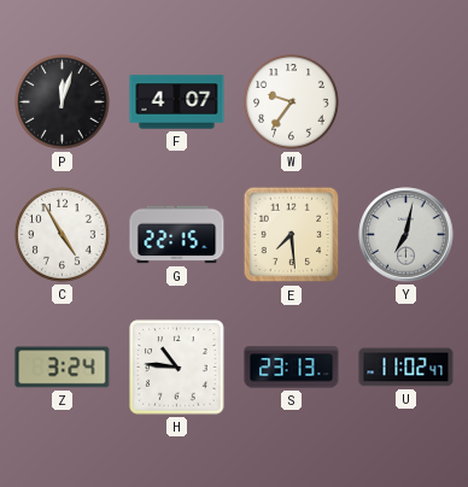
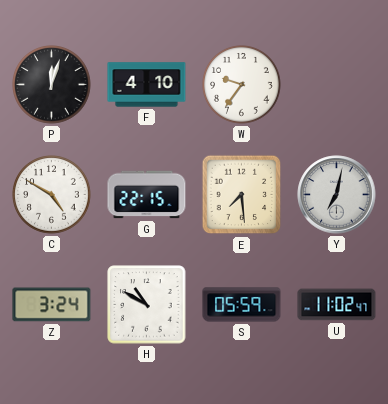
F: 4:07 -> 4:10
C: 4:55 -> 4:50
H: 10:46 -> 10:50
S: 23:13 -> 05:59
